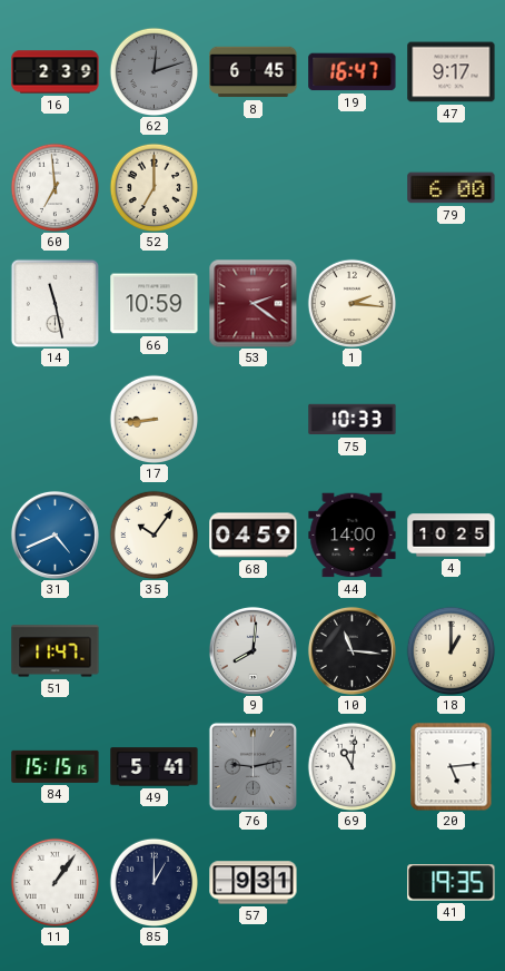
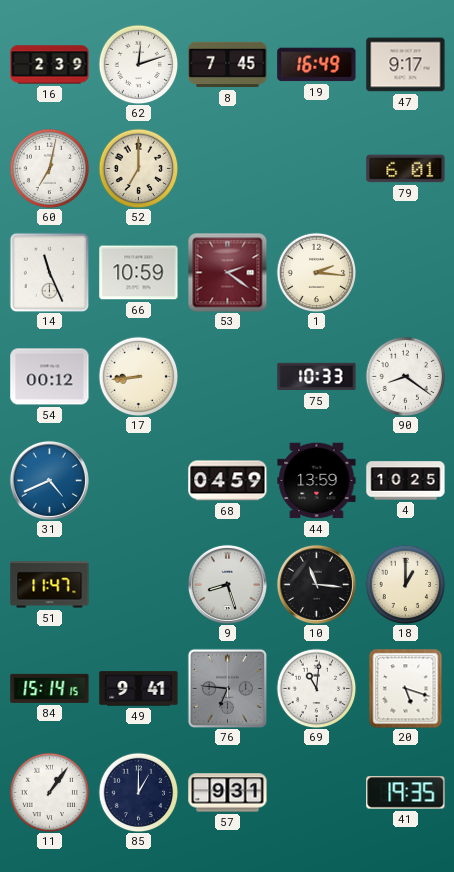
62 dial: grey -> white
8: 6:45 -> 7:45
19: 16:47 -> 16:49
60: 6:59 -> 7:02
79: 6:00 -> 6:01
14: 11:28 -> 11:26
54: none -> 00:12
90: none -> 8:21
35: 10:06 -> none
44: 14:00 -> 13:59
9: 8:01 -> 8:27
84: 15:15 -> 15:14
49: 5:41 -> 9:41
76: 9:13 -> 6:46
20: 5:14 -> 5:18
